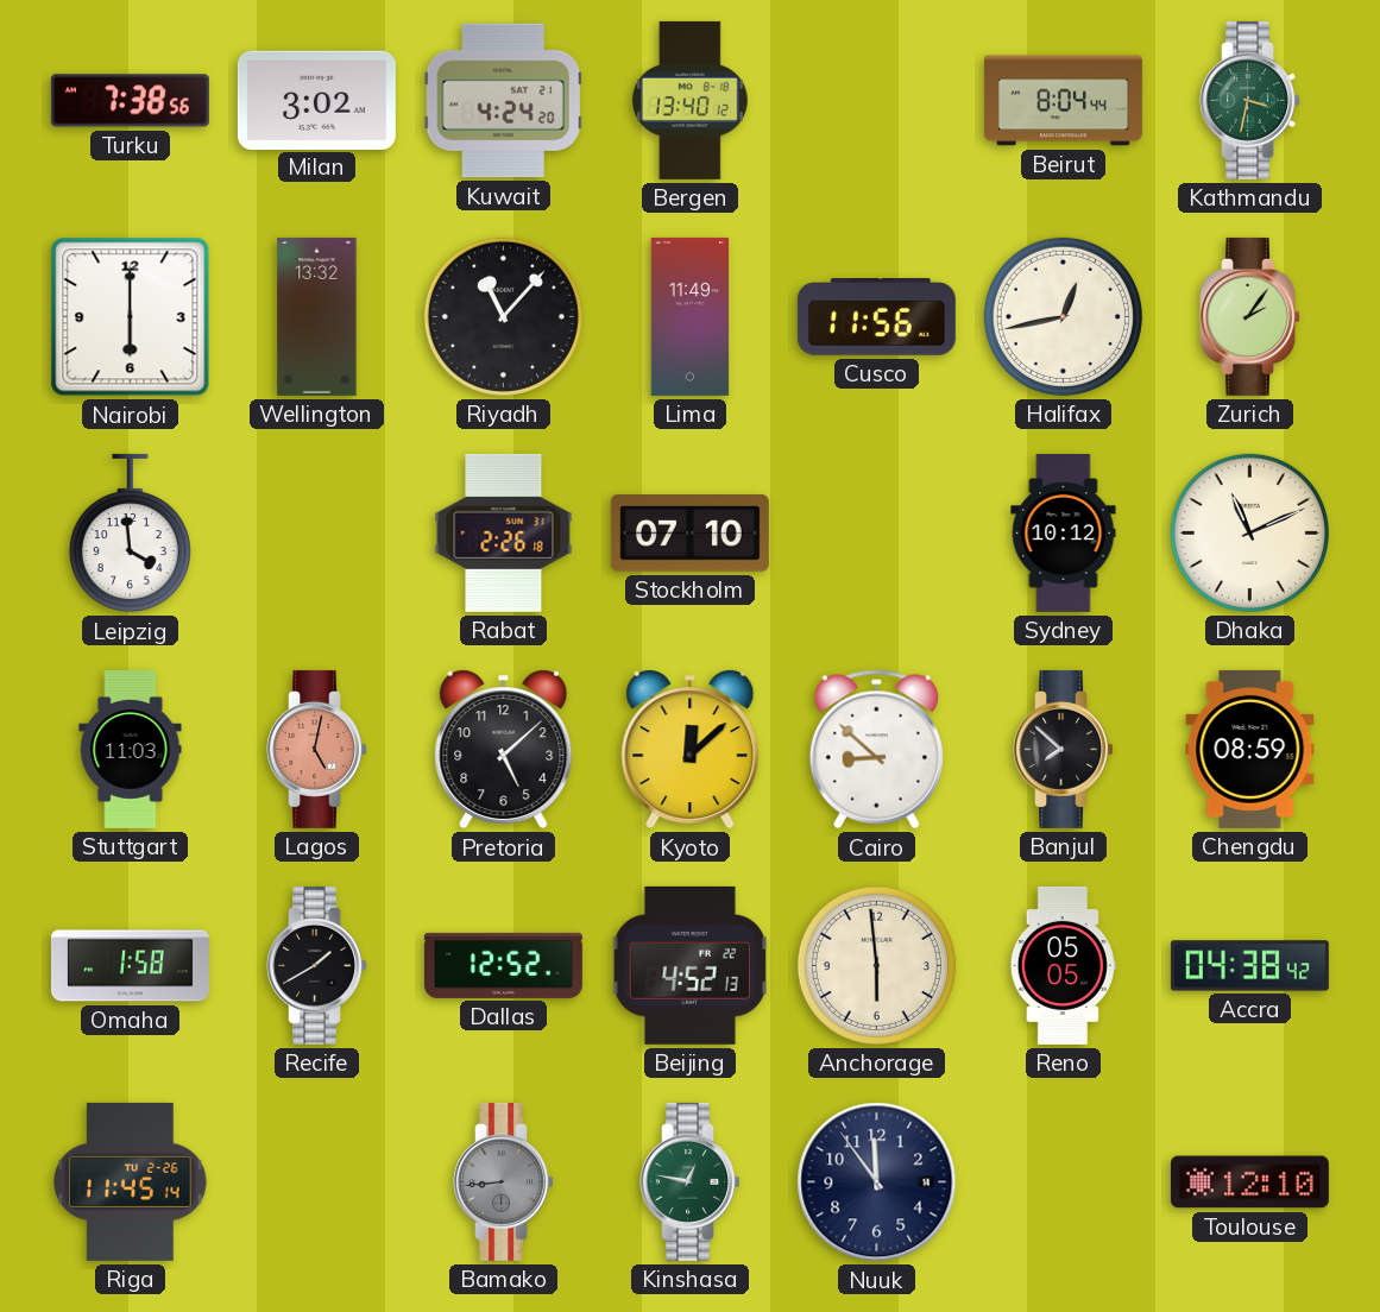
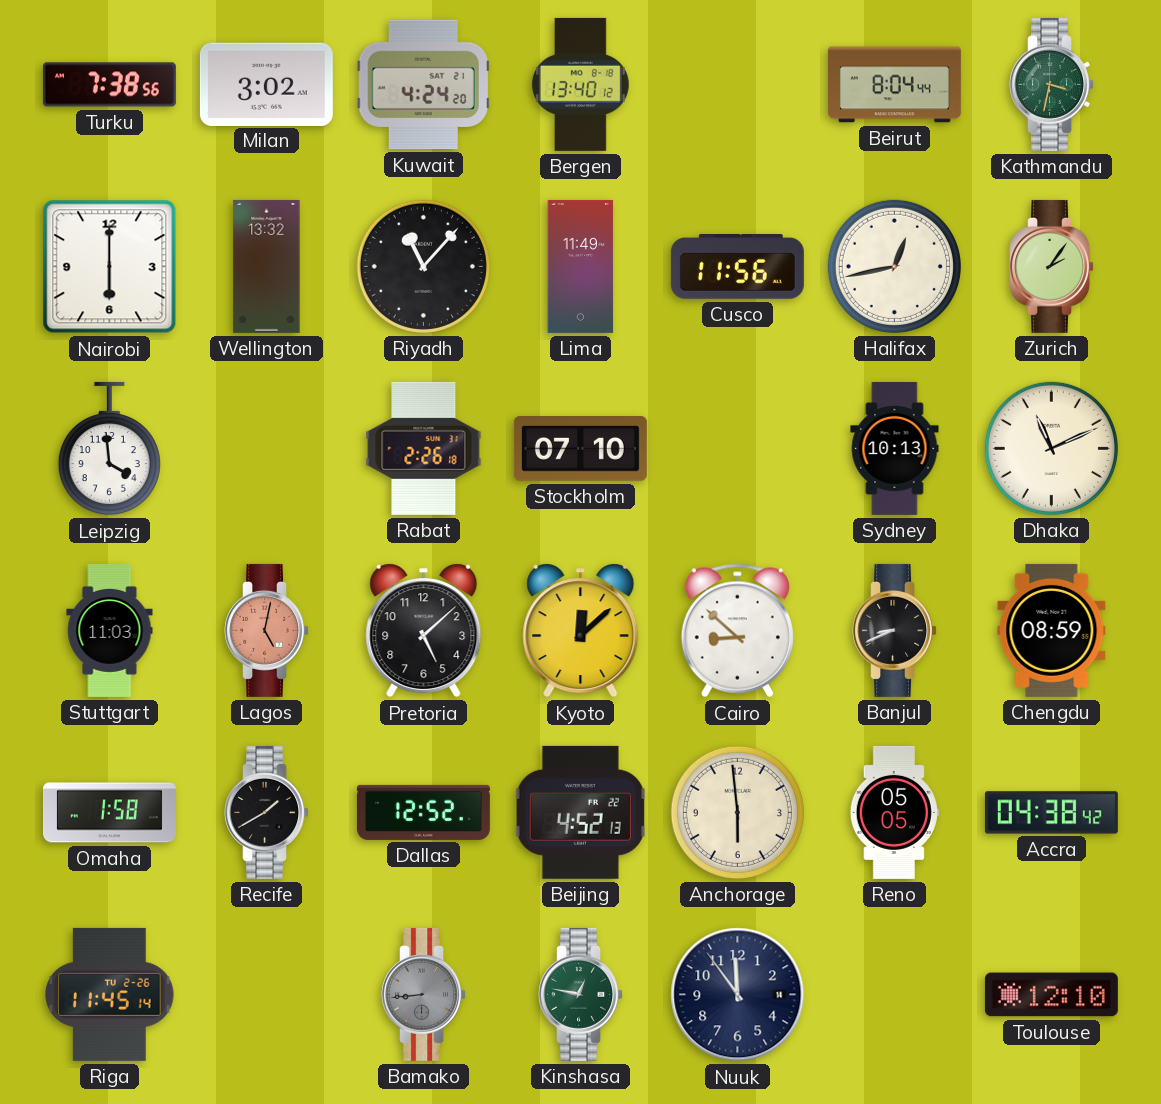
Sydney: 10:12 -> 10:13
Banjul: 7:52 -> 8:41
